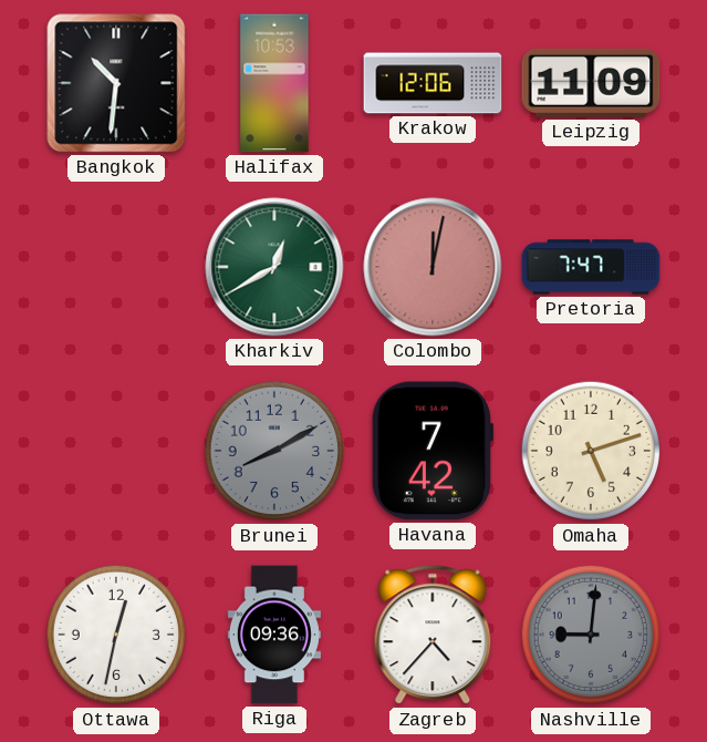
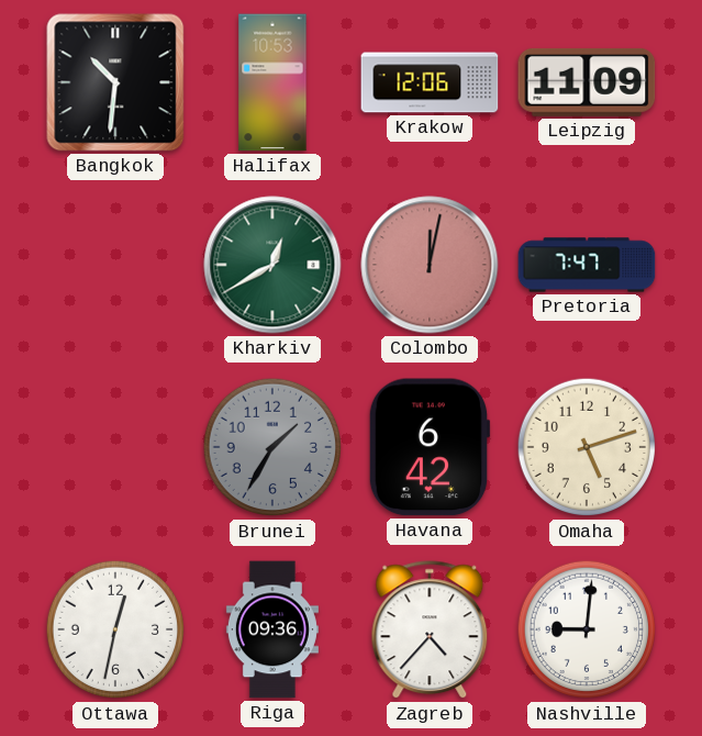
Brunei: 8:10 -> 1:35
Havana: 7:42 -> 6:42
Nashville dial: grey -> white
